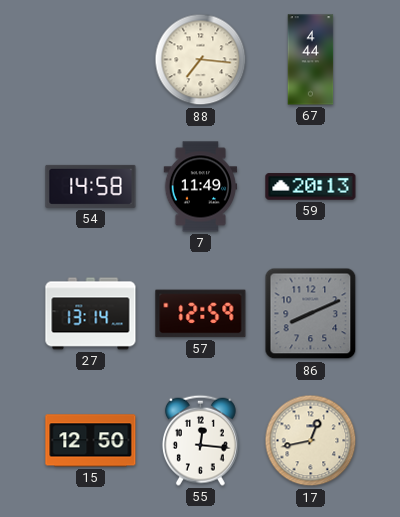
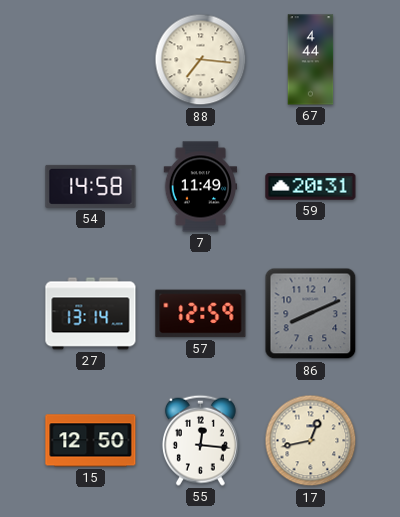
59: 20:13 -> 20:31
